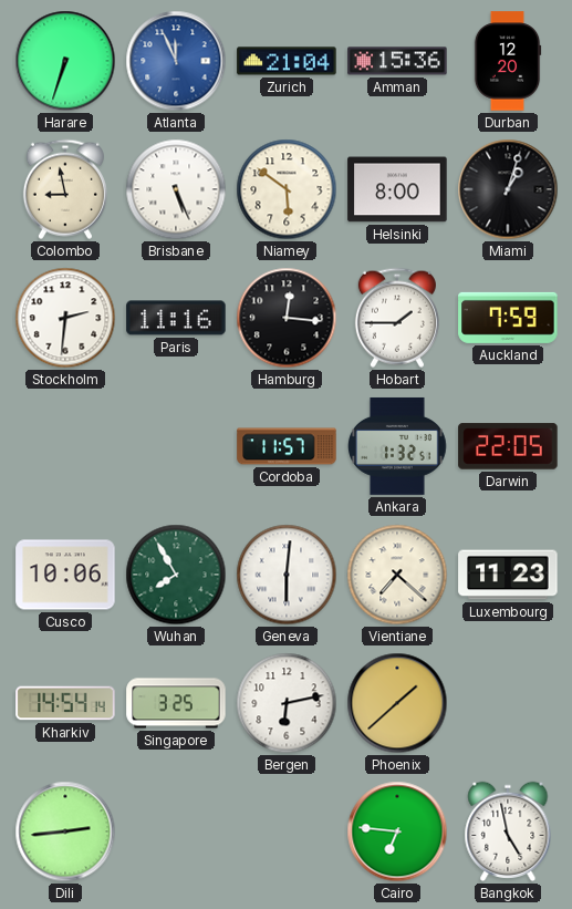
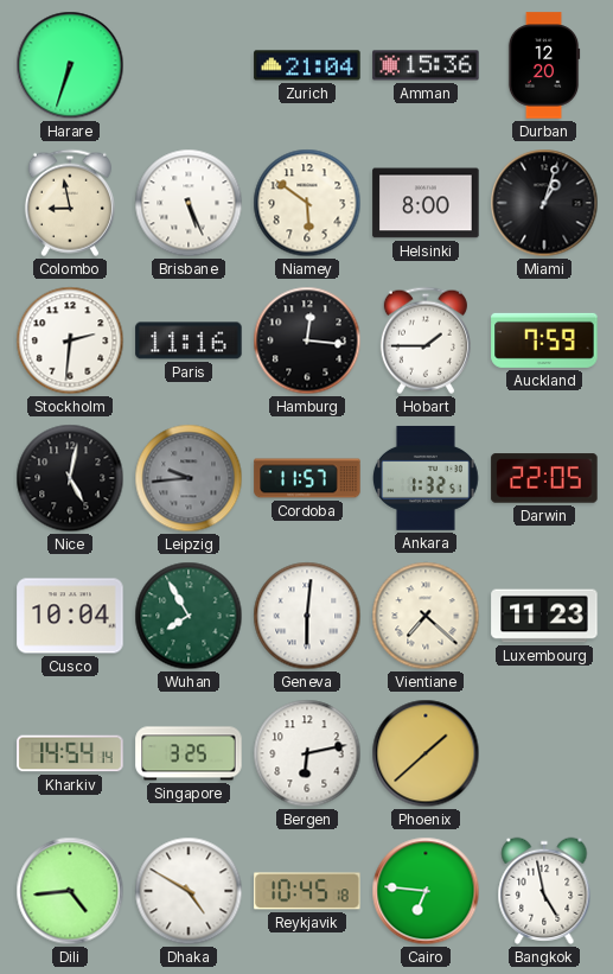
Atlanta: 11:56 -> none
Nice: none -> 5:02
Leipzig: none -> 9:44
Cusco: 10:06 -> 10:04
Dili: 2:44 -> 4:44
Dhaka: none -> 4:50
Reykjavik: none -> 10:45
